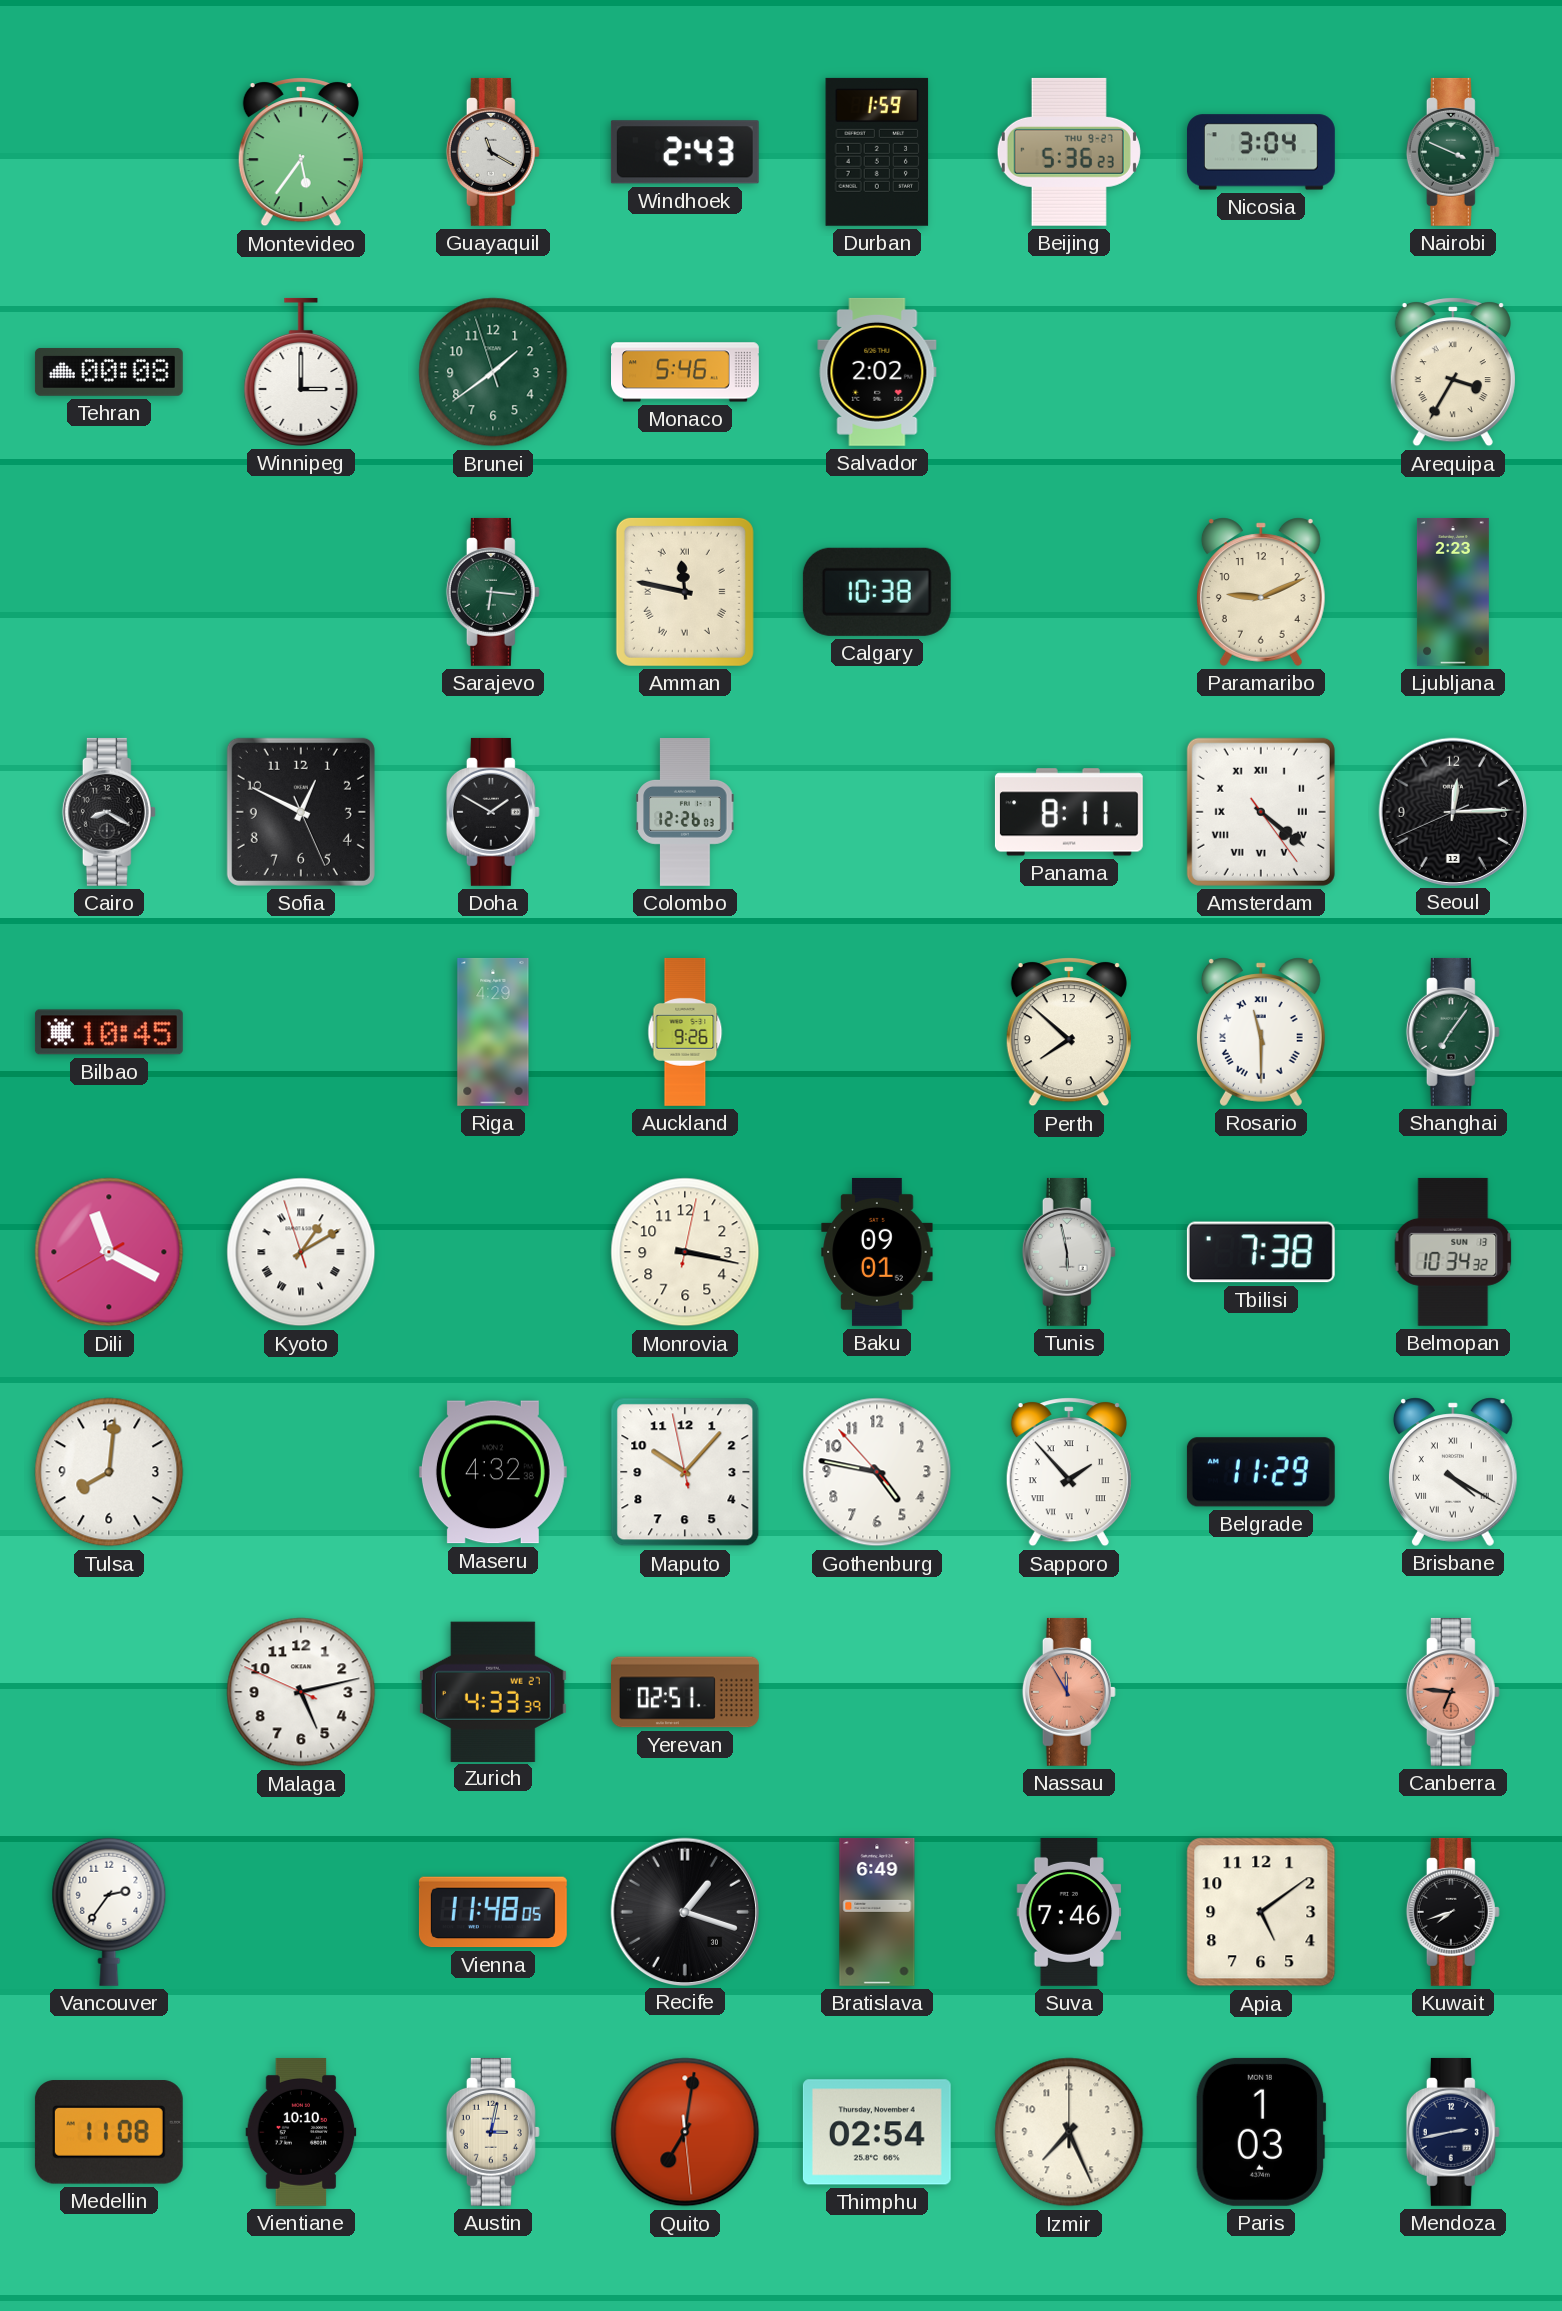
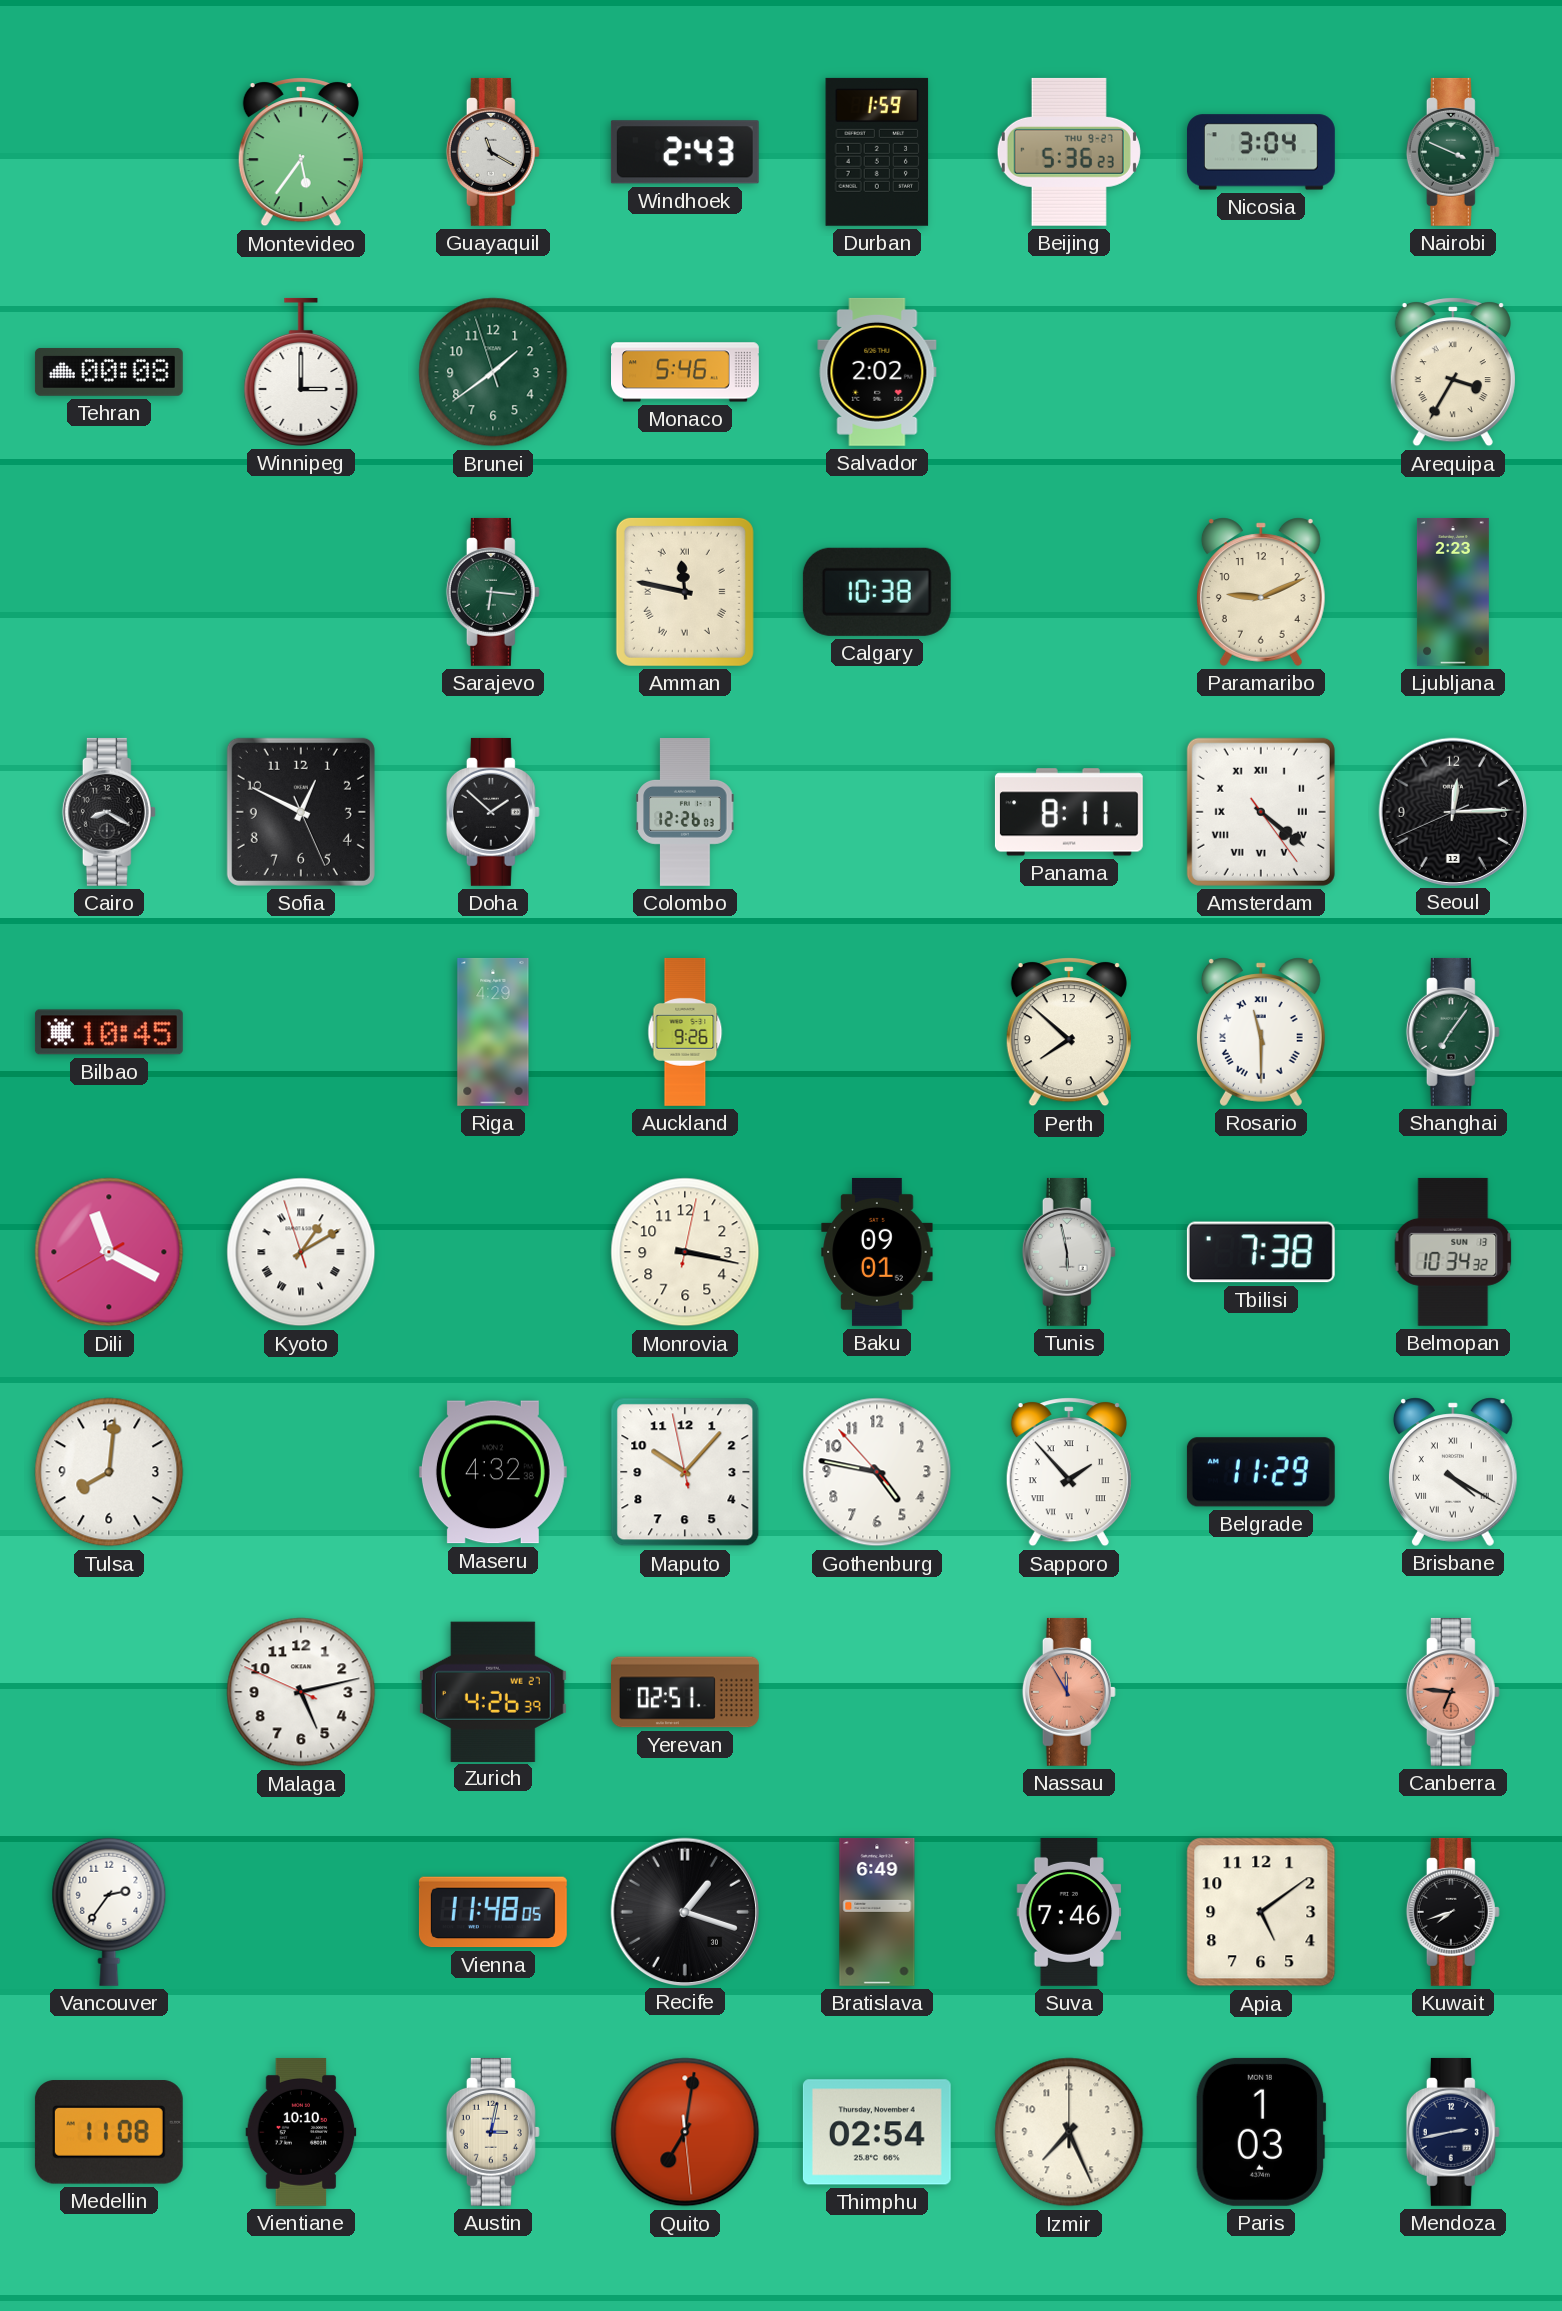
Doha: 1:50 -> 1:52
Zurich: 4:33 -> 4:26
